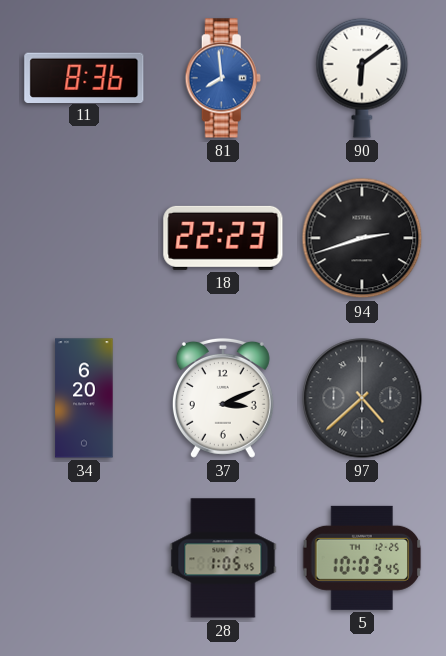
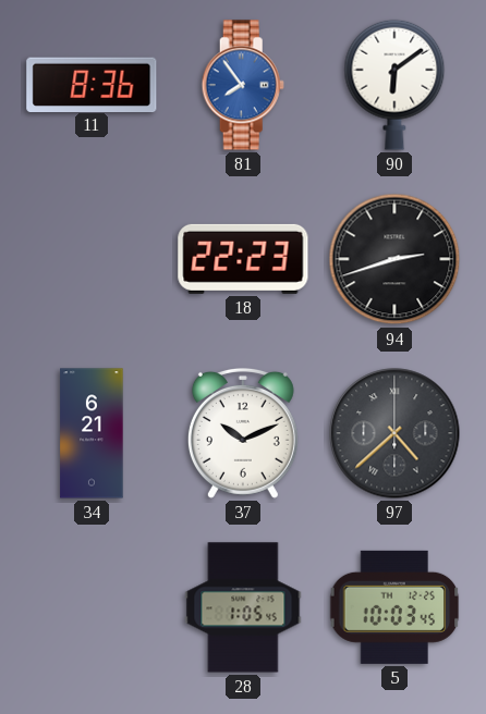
81: 7:59 -> 7:54
34: 6:20 -> 6:21
37: 3:11 -> 10:11
